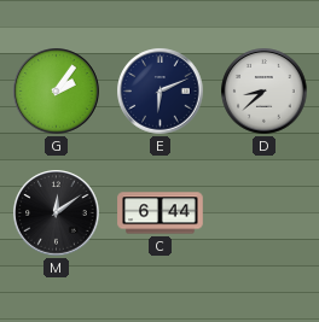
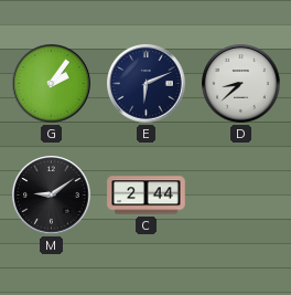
M: 12:09 -> 9:09
C: 6:44 -> 2:44
